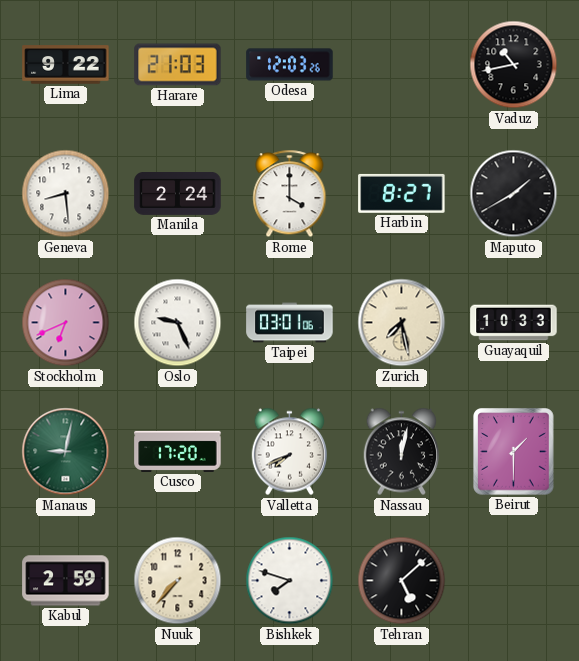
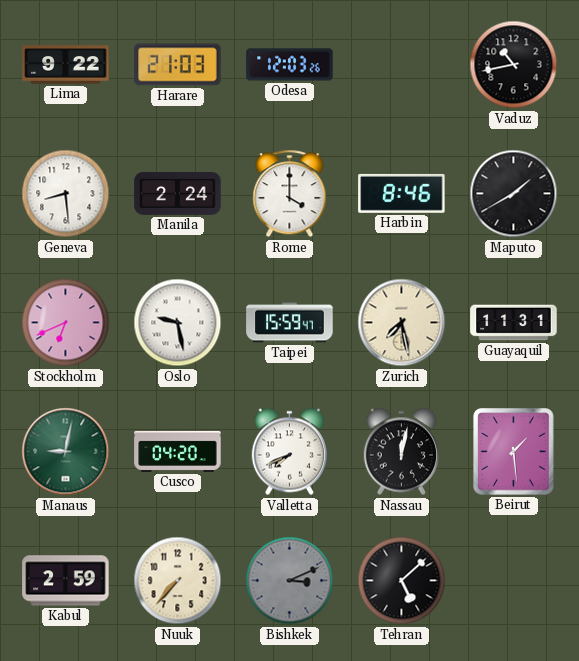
Harbin: 8:27 -> 8:46
Oslo: 9:26 -> 9:28
Taipei: 03:01 -> 15:59
Guayaquil: 10:33 -> 11:31
Cusco: 17:20 -> 04:20
Beirut: 1:30 -> 1:29
Bishkek: 7:48 -> 3:11
Bishkek dial: white -> grey
